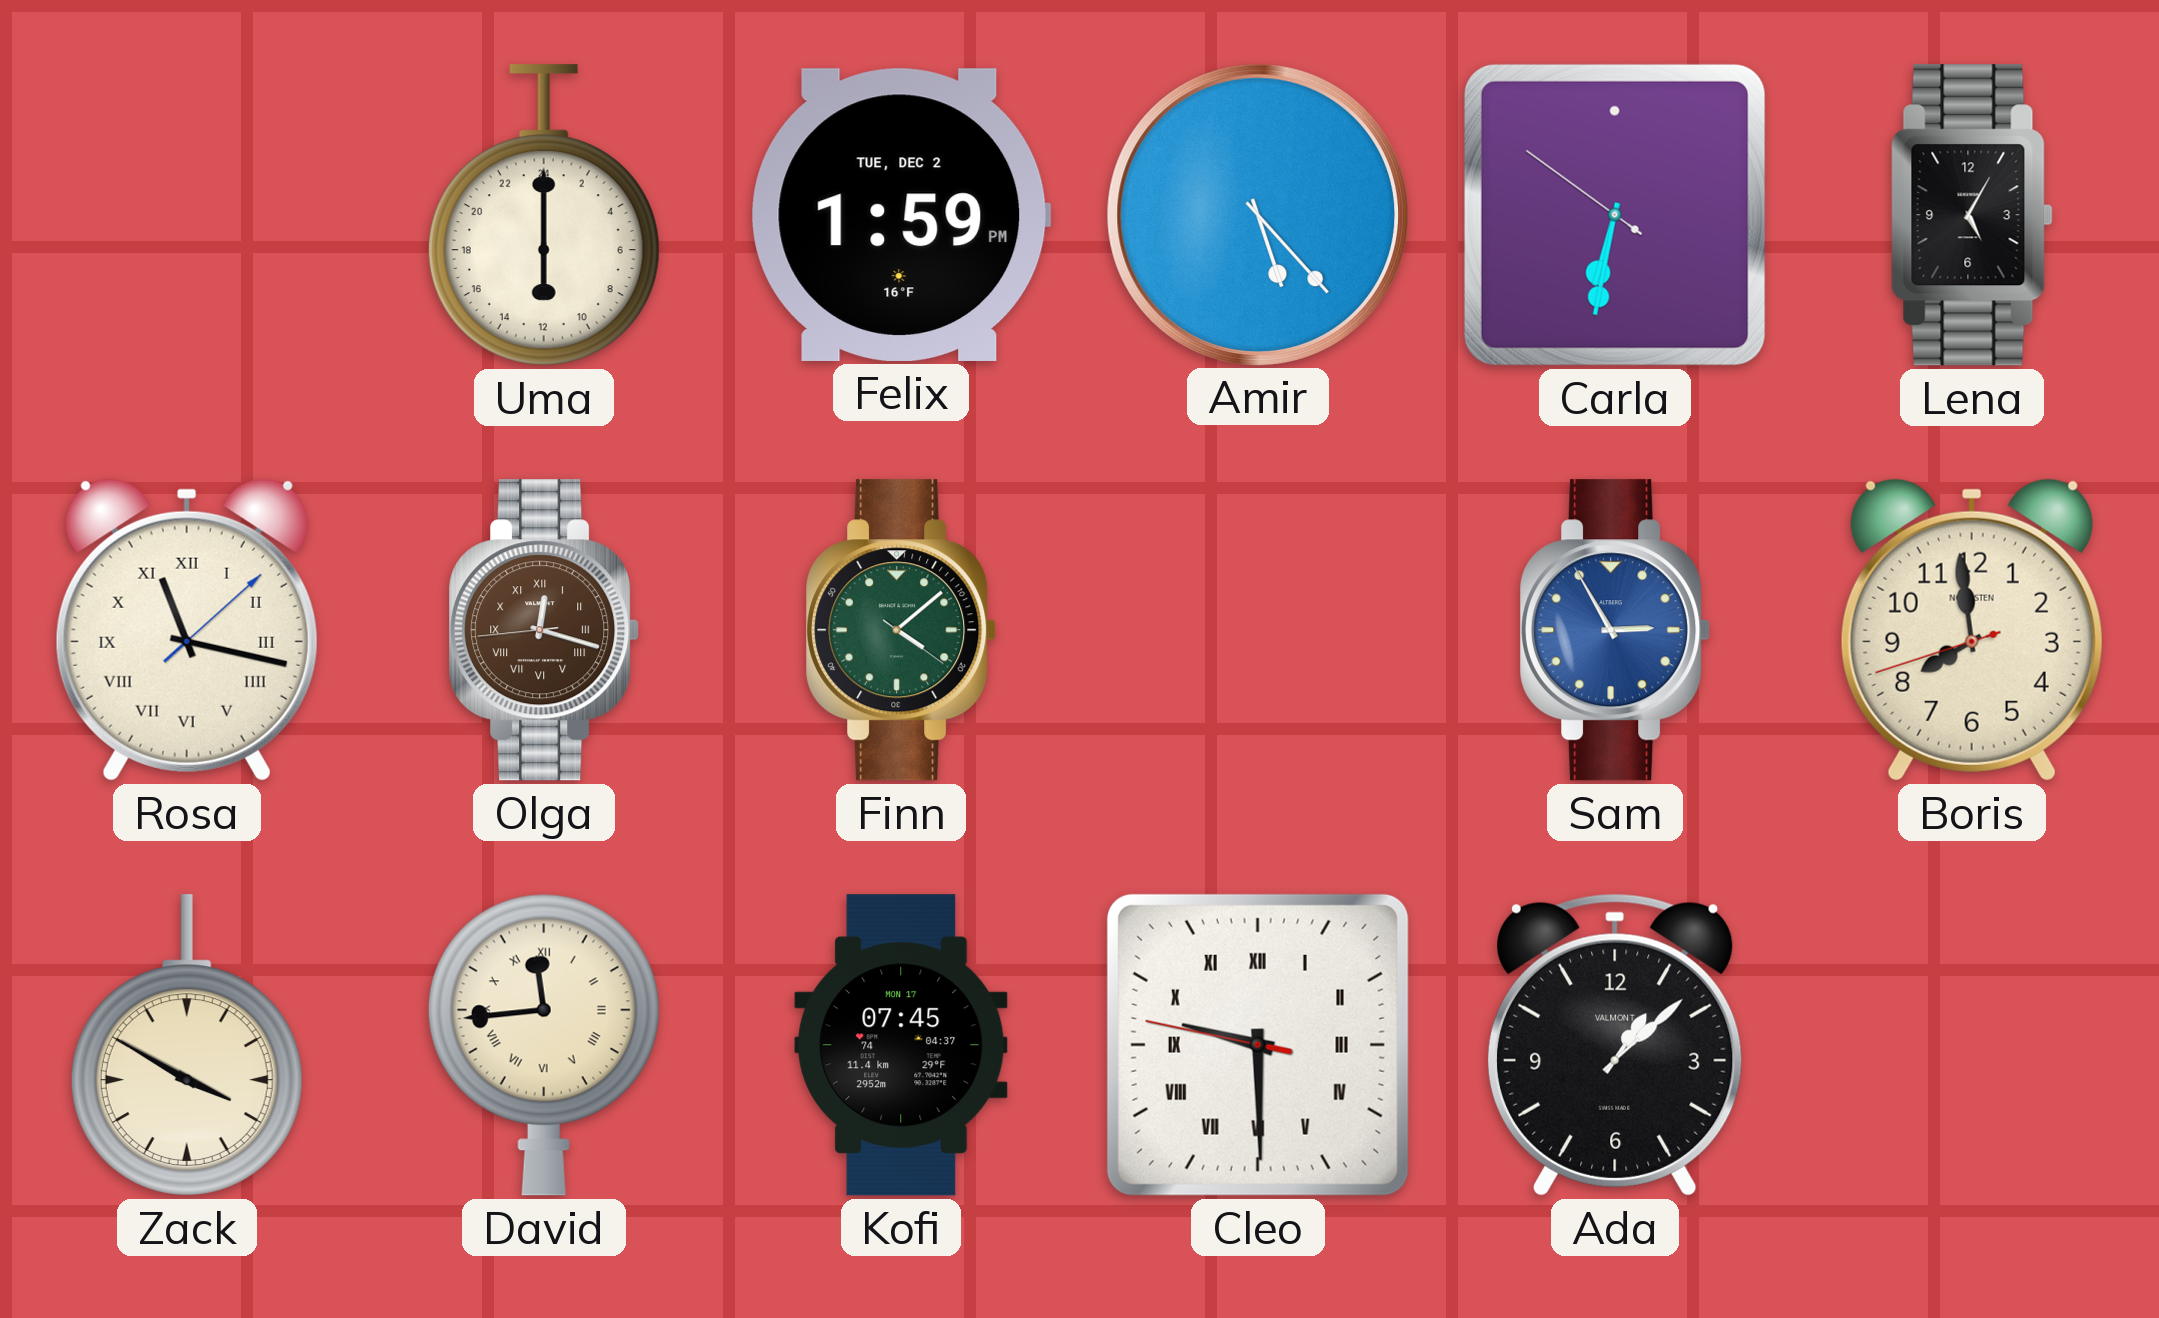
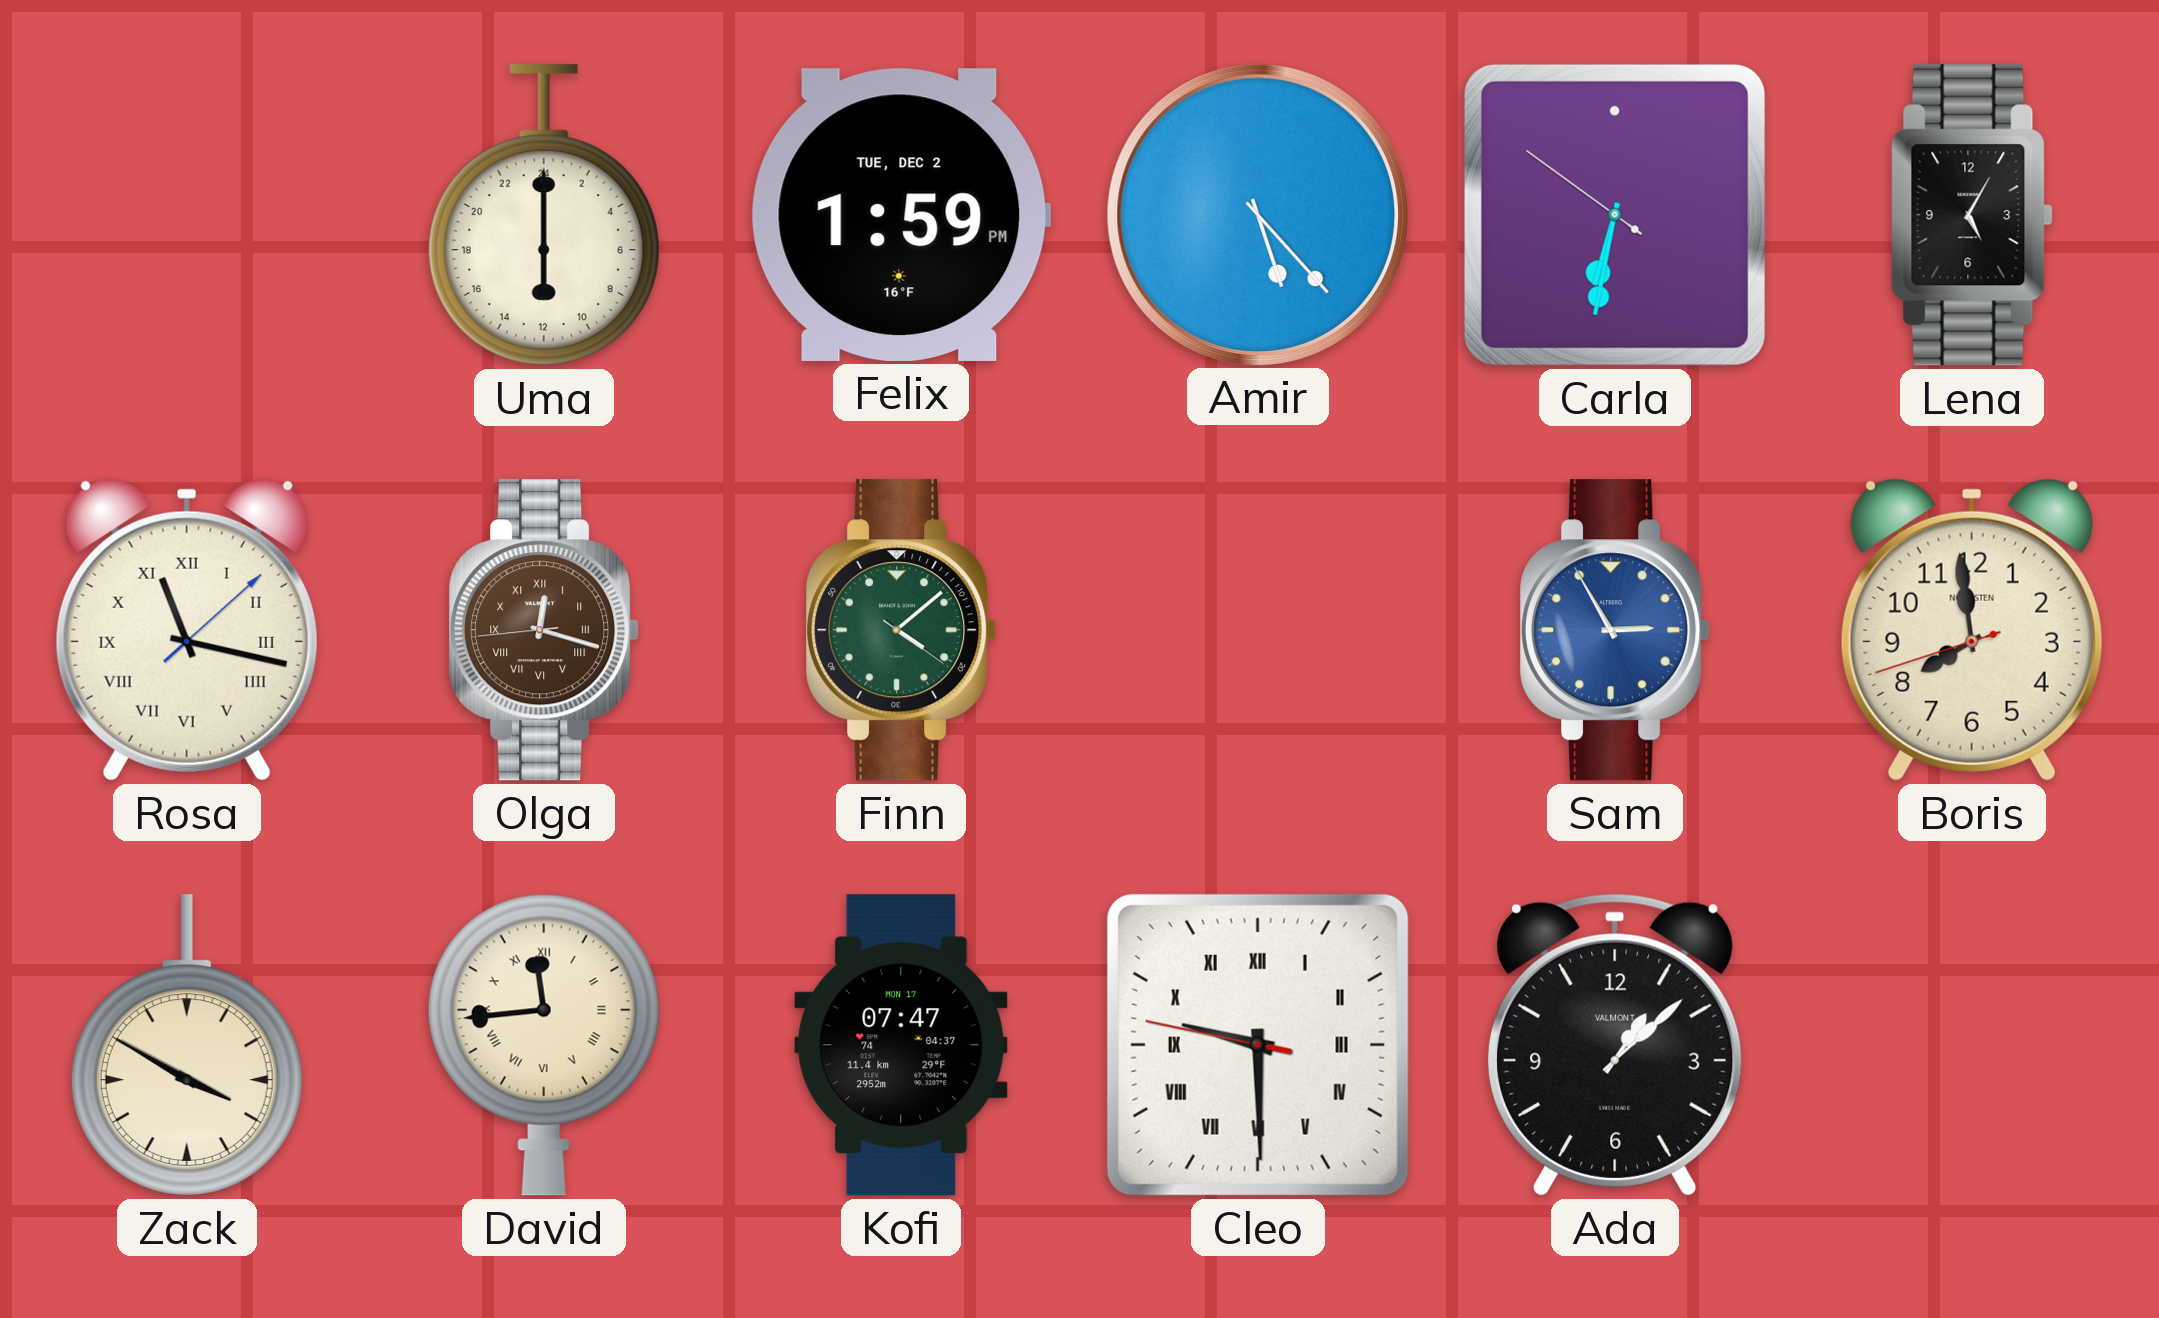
Kofi: 07:45 -> 07:47
